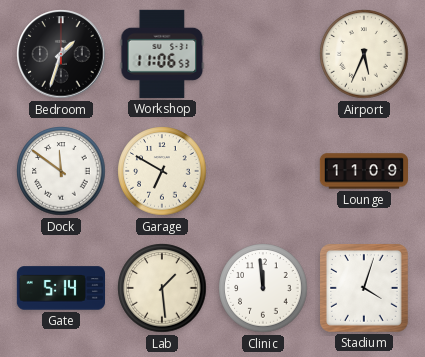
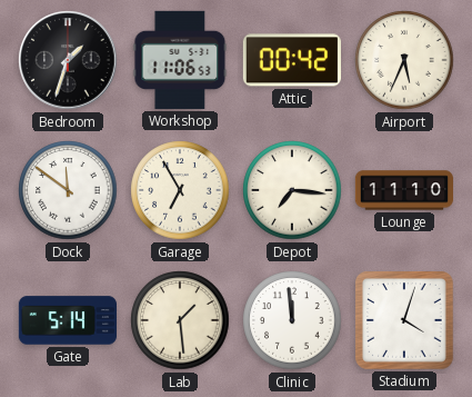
Attic: none -> 00:42
Garage: 6:50 -> 6:55
Depot: none -> 7:16
Lounge: 11:09 -> 11:10
